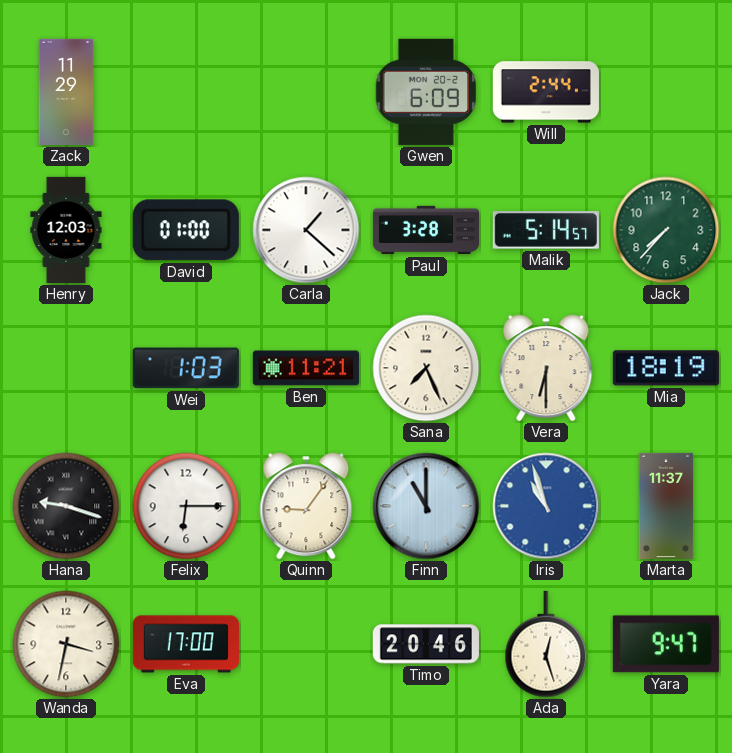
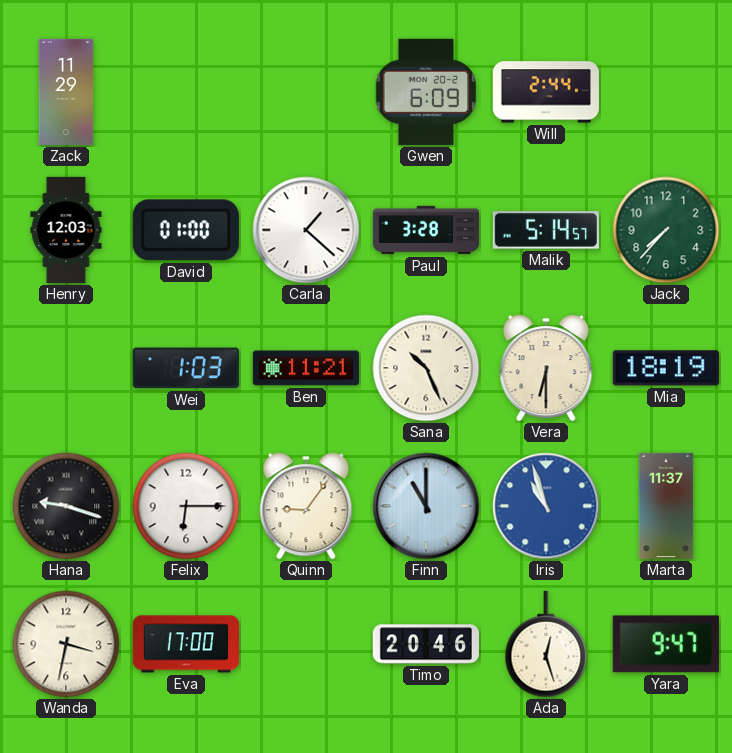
Sana: 7:26 -> 10:26
